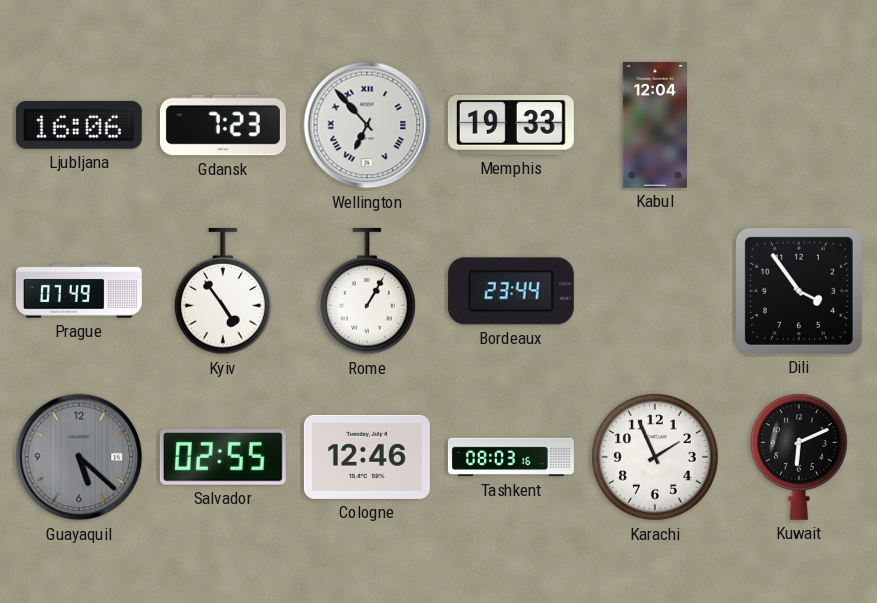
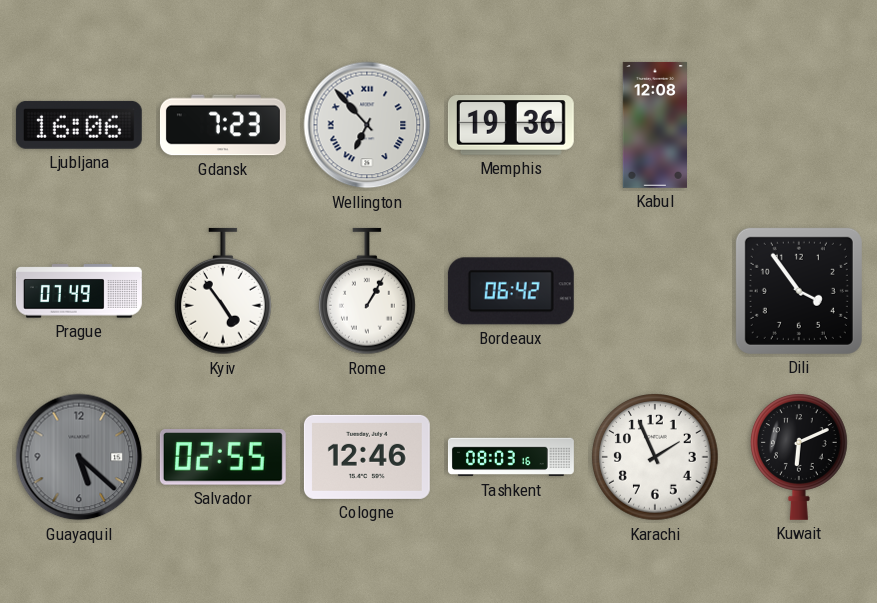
Memphis: 19:33 -> 19:36
Kabul: 12:04 -> 12:08
Bordeaux: 23:44 -> 06:42
